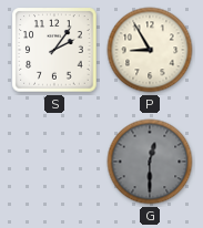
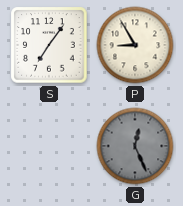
S: 2:06 -> 7:06
G: 12:30 -> 12:26
